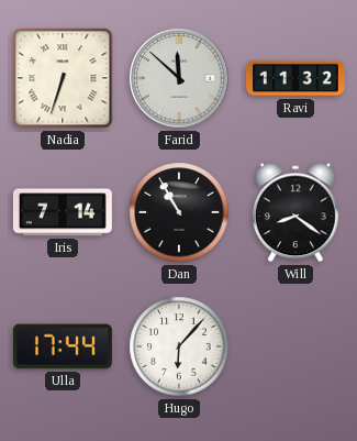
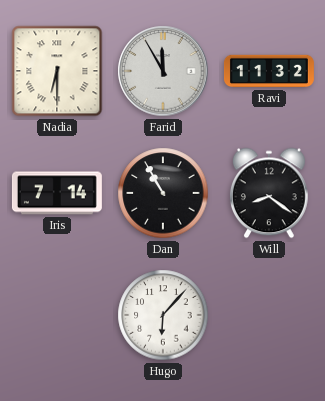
Nadia: 6:33 -> 6:30
Farid: 11:52 -> 11:55
Ulla: 17:44 -> none
